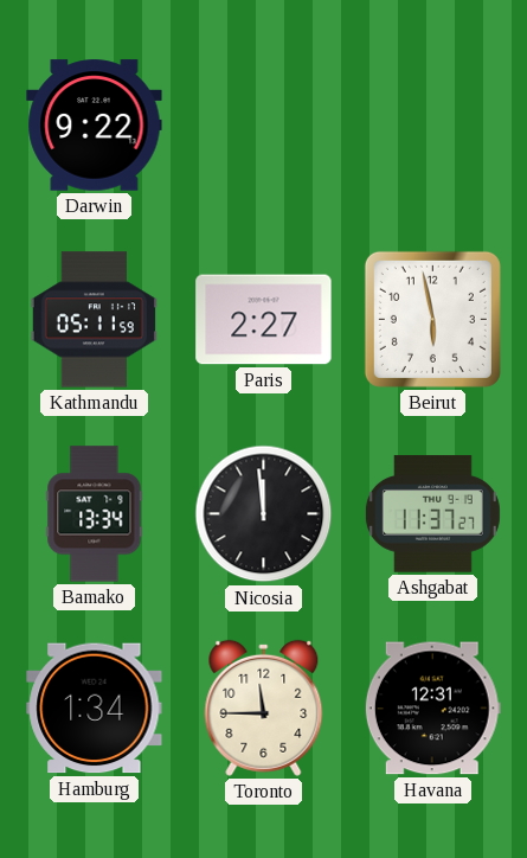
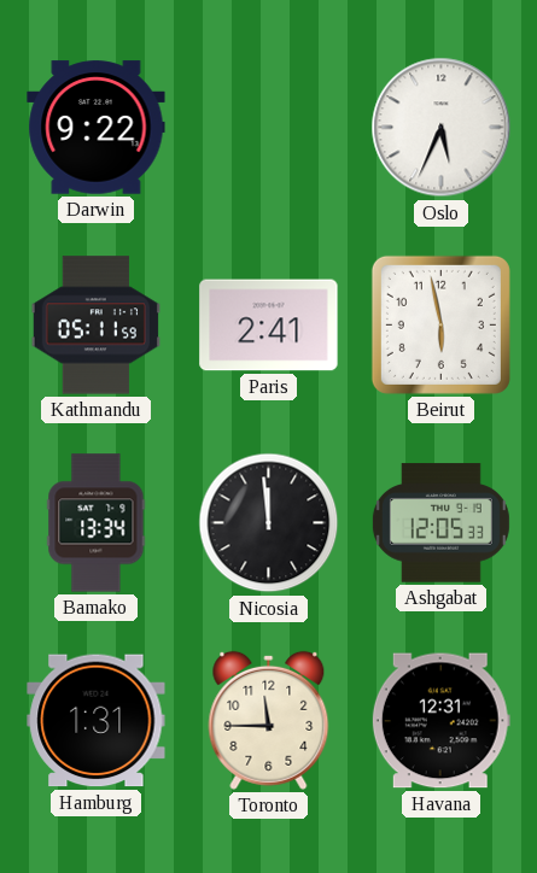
Oslo: none -> 5:34
Paris: 2:27 -> 2:41
Ashgabat: 11:37 -> 12:05
Hamburg: 1:34 -> 1:31
